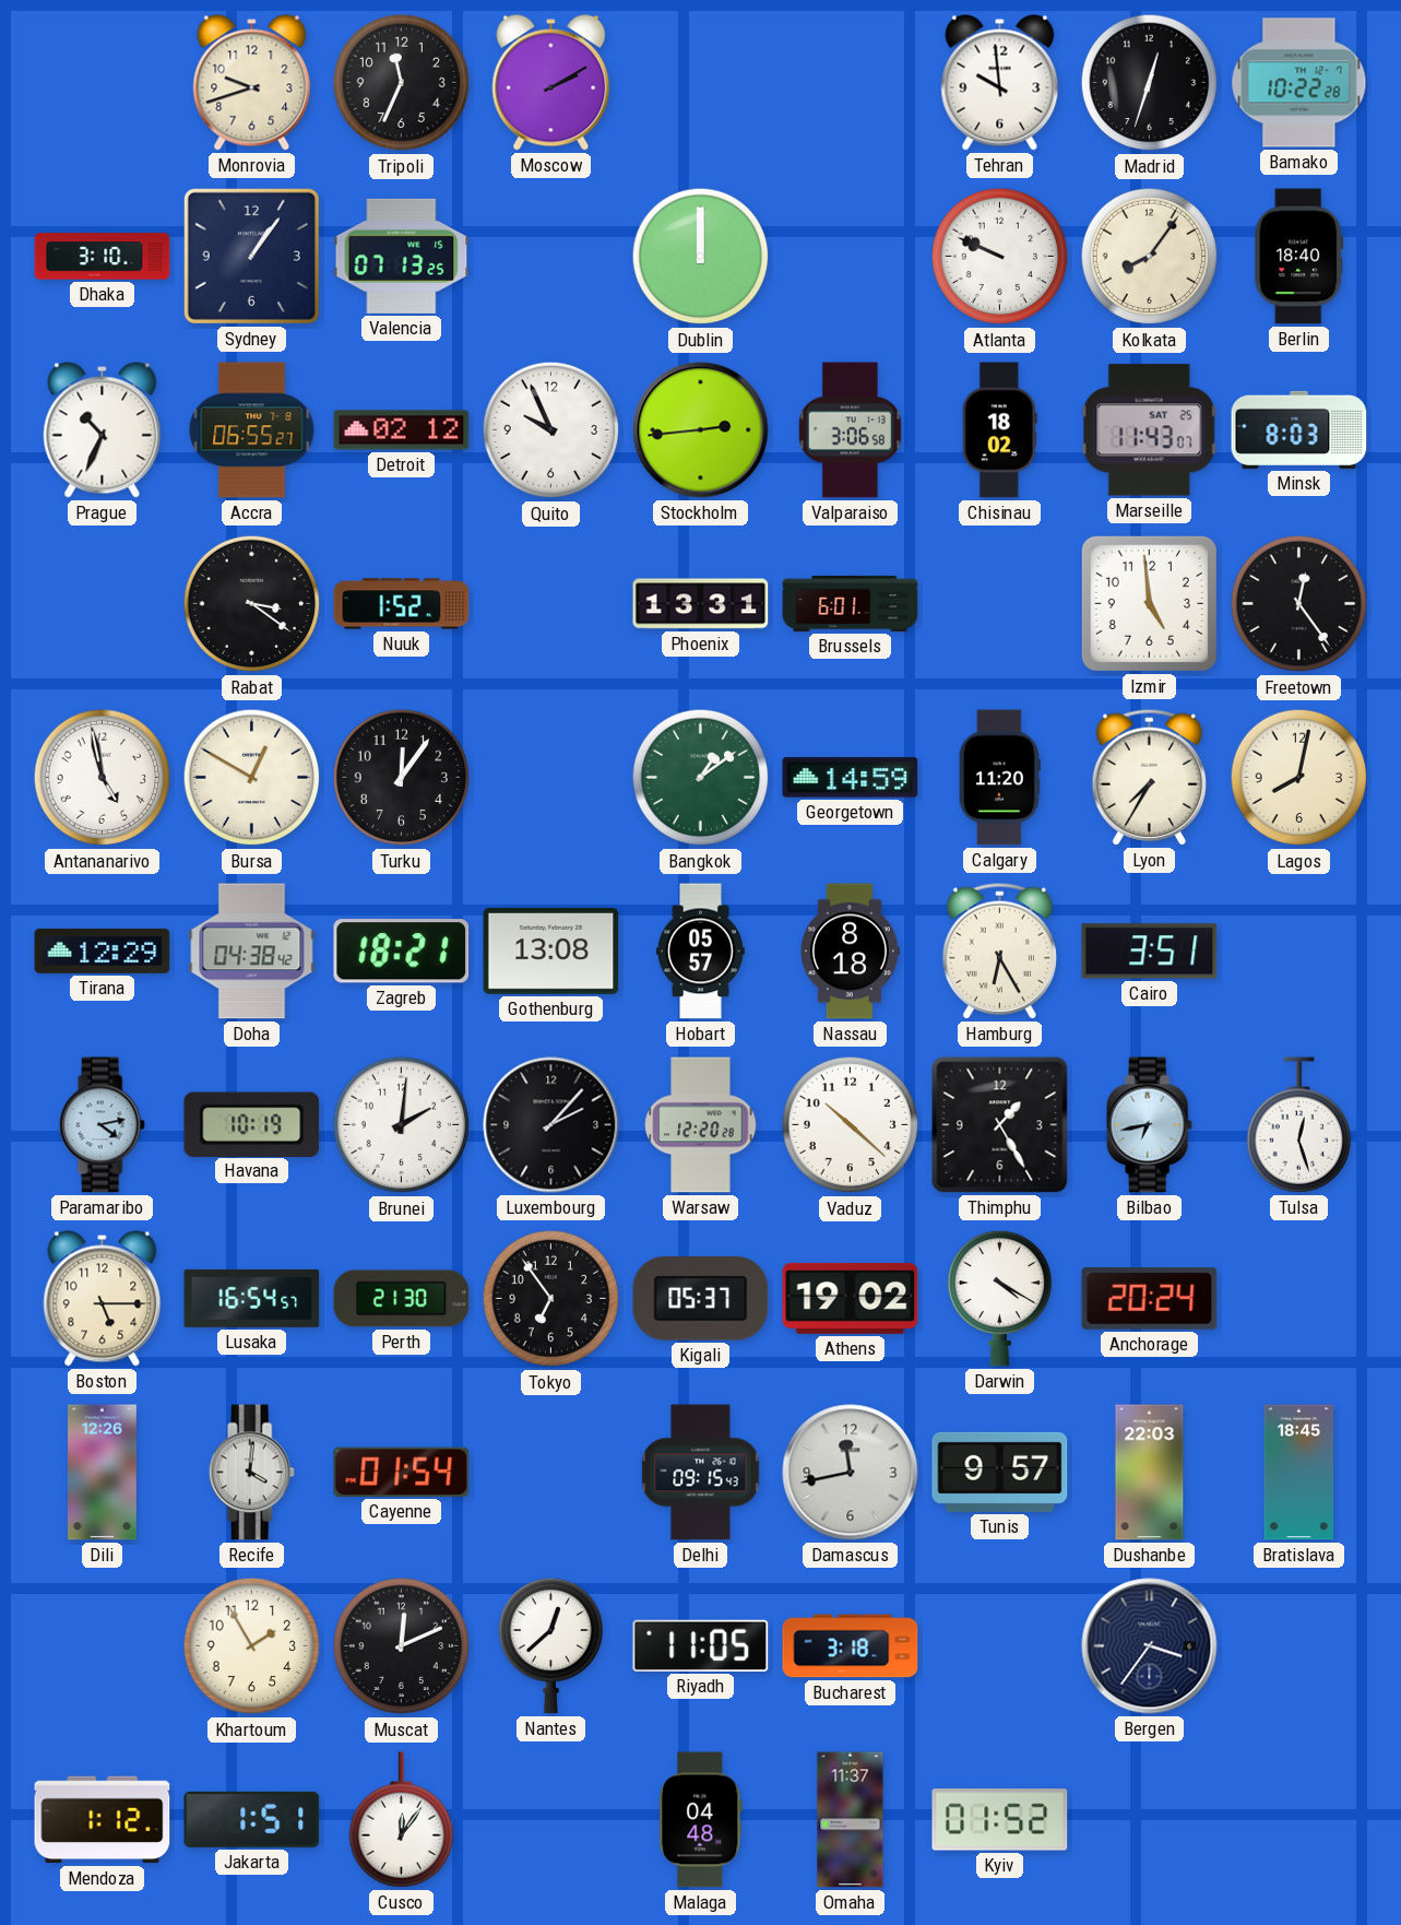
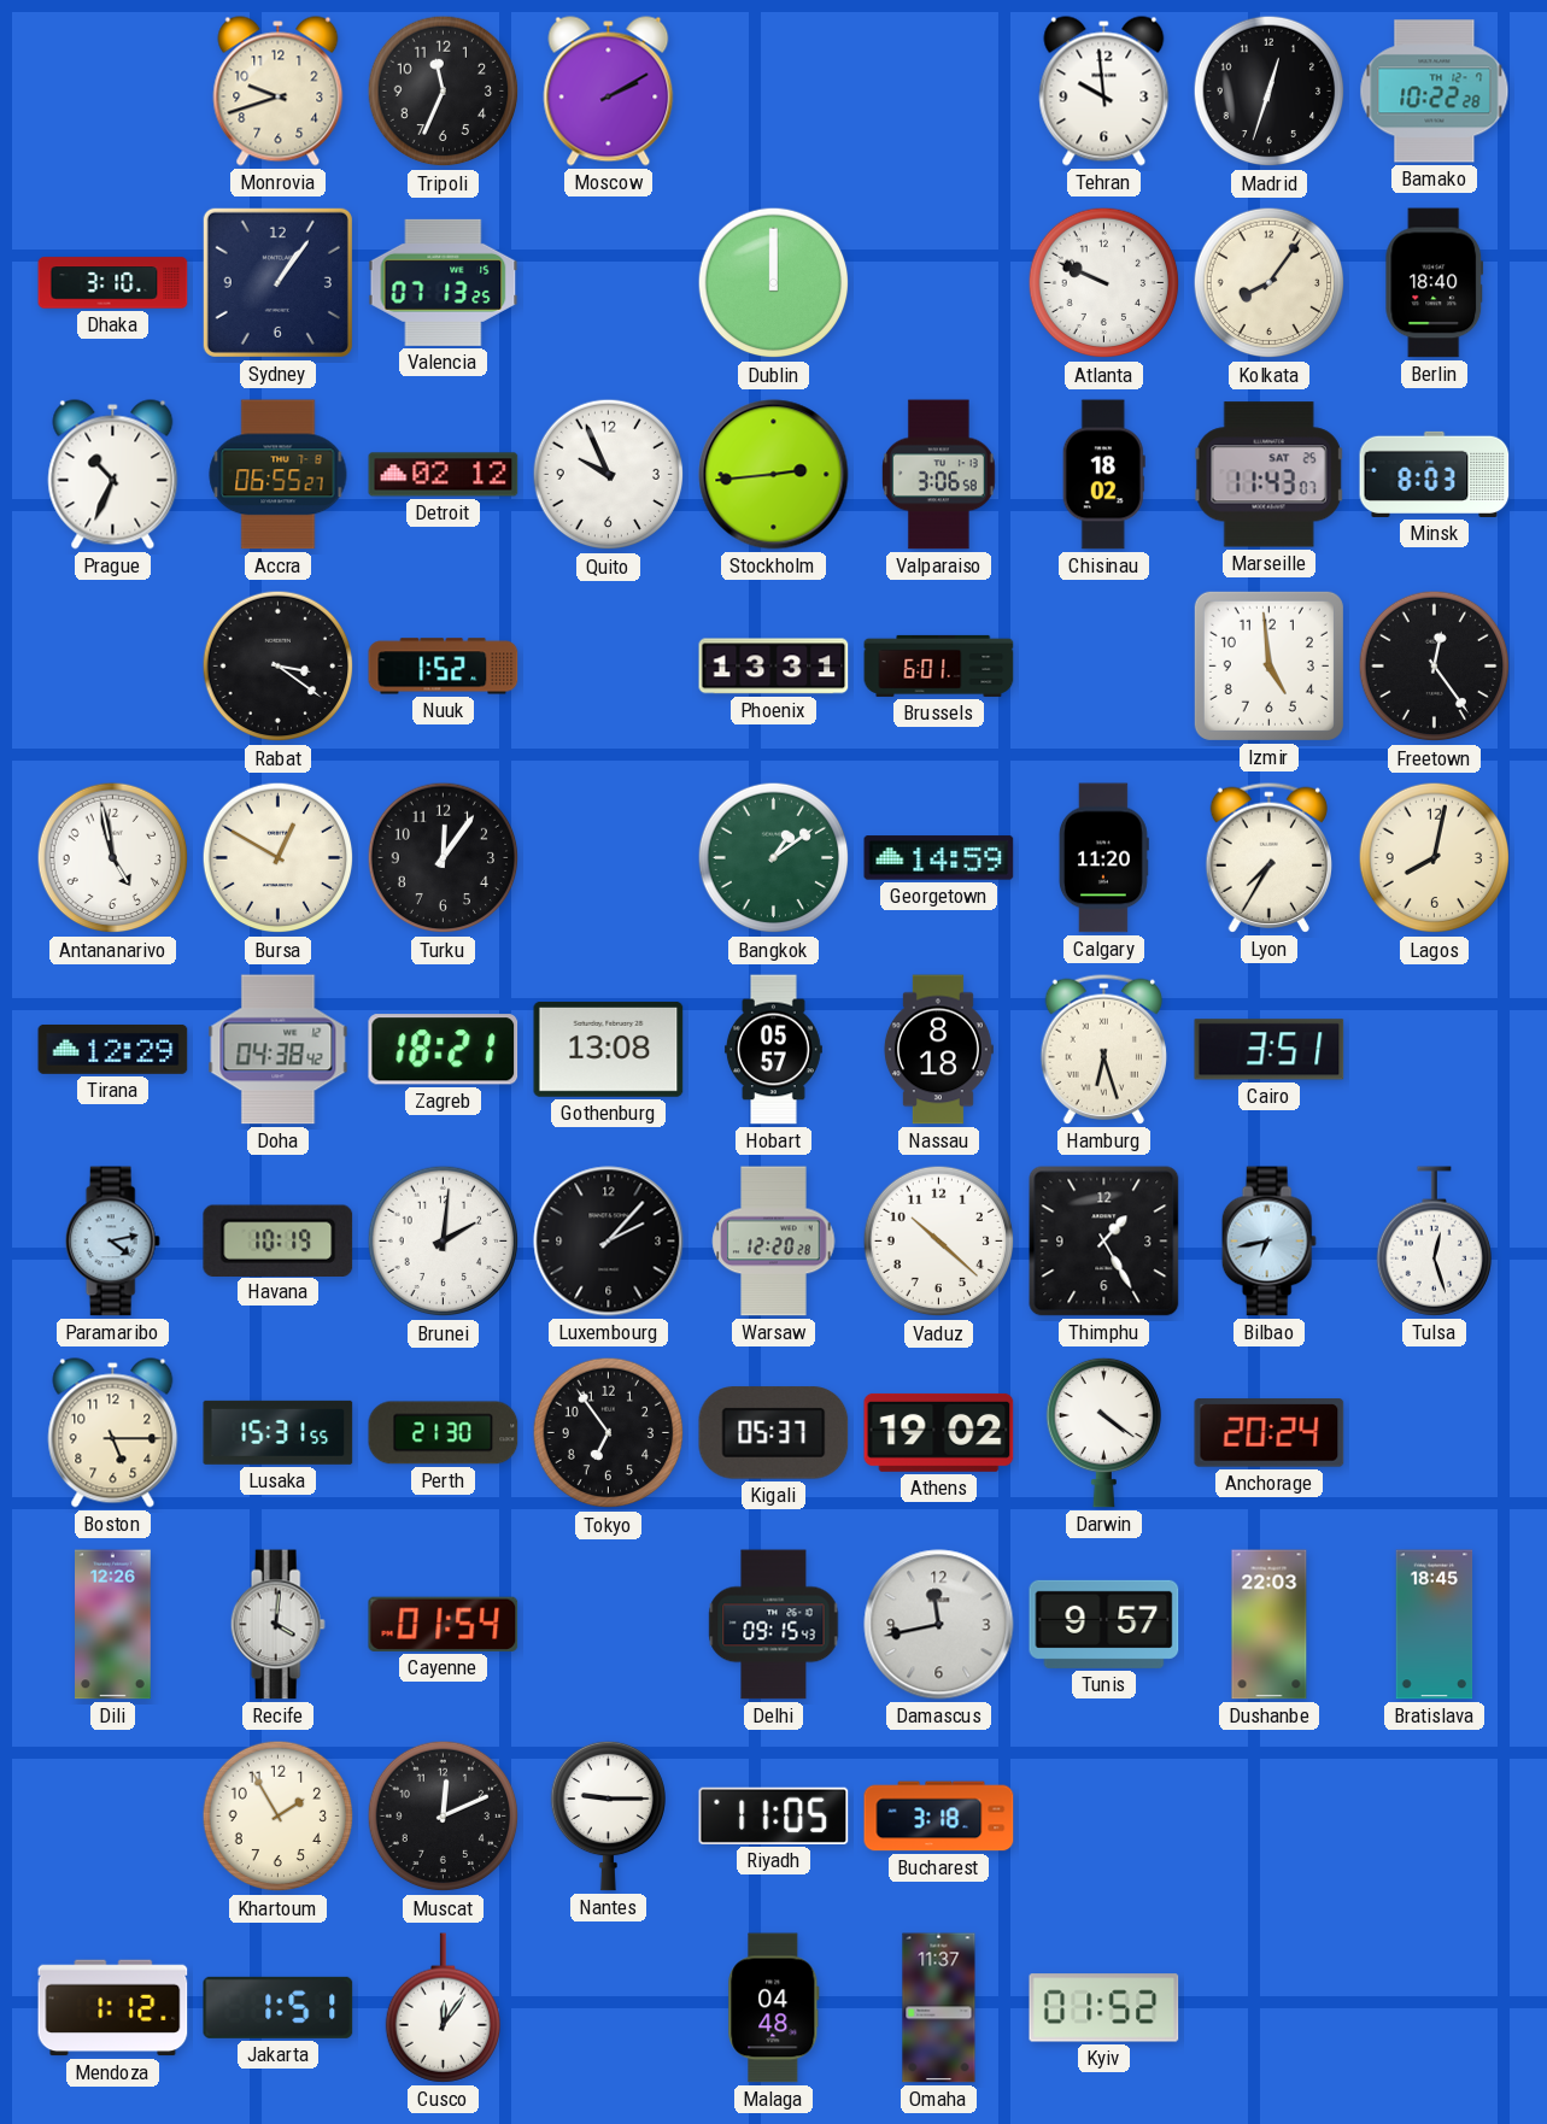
Hamburg: 6:25 -> 6:27
Lusaka: 16:54 -> 15:31
Darwin: 4:20 -> 4:21
Nantes: 12:38 -> 9:15
Bergen: 3:36 -> none
